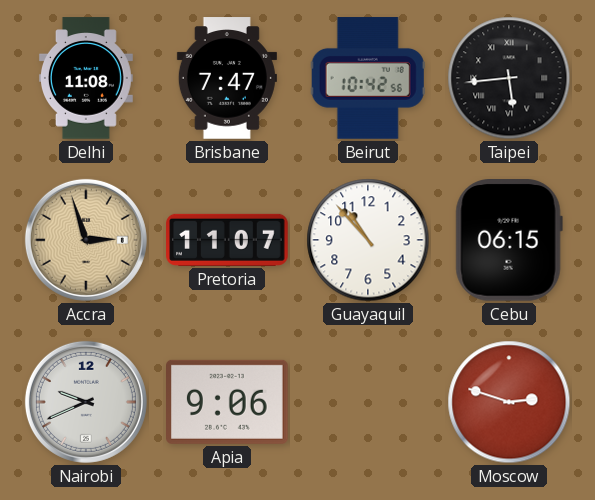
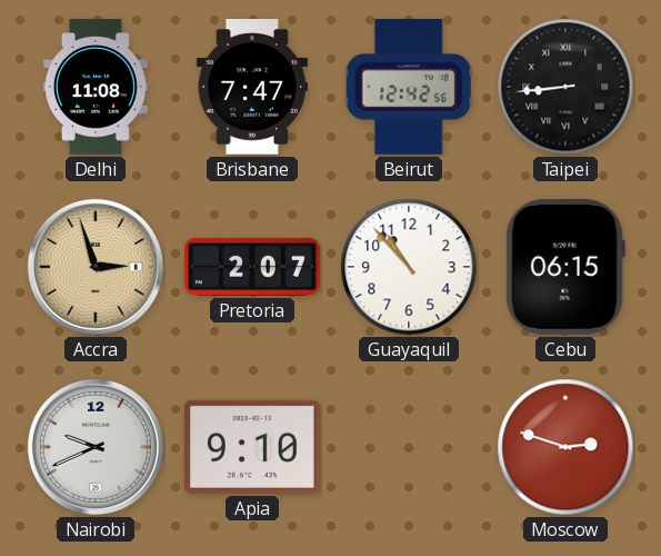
Beirut: 10:42 -> 12:42
Taipei: 5:44 -> 8:44
Pretoria: 11:07 -> 2:07
Apia: 9:06 -> 9:10
